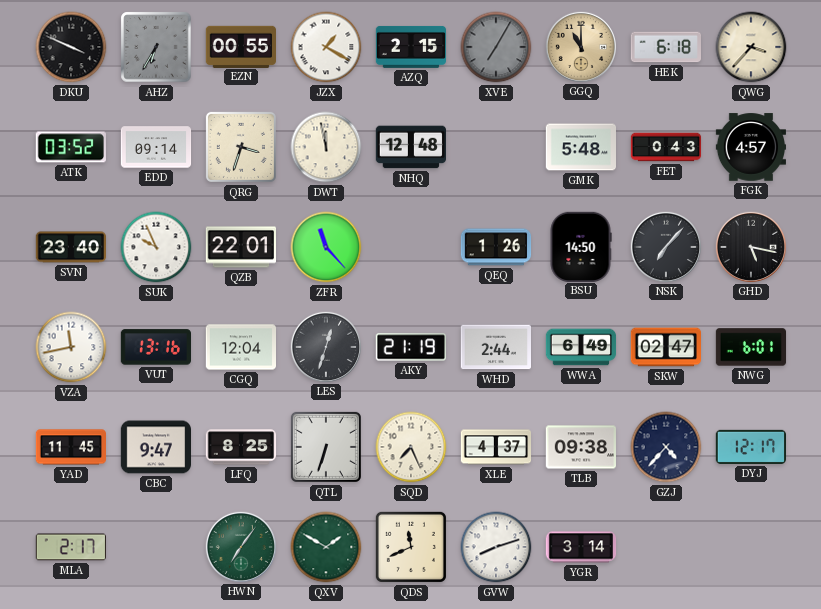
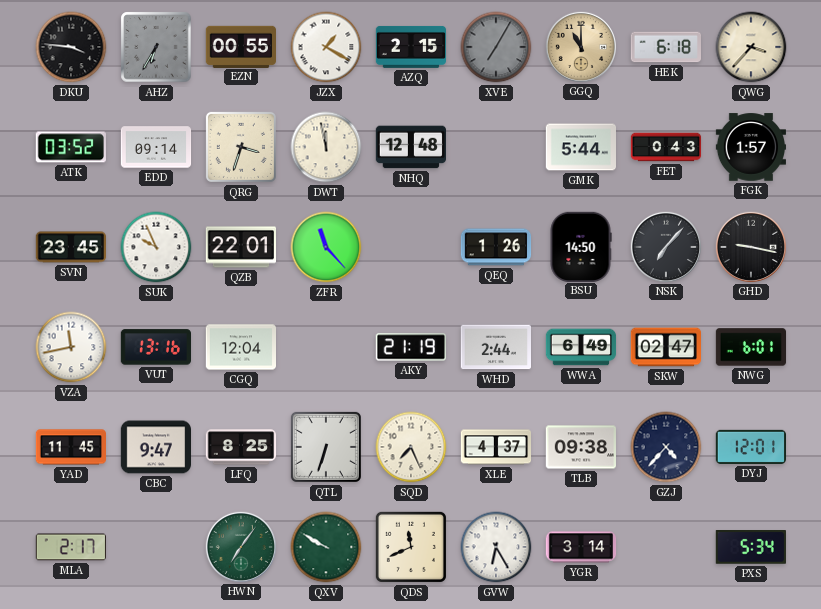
DKU: 3:49 -> 3:46
GMK: 5:48 -> 5:44
FGK: 4:57 -> 1:57
SVN: 23:40 -> 23:45
GHD: 5:17 -> 9:17
LES: 12:33 -> none
DYJ: 12:17 -> 12:01
QXV: 1:50 -> 9:50
GVW: 8:12 -> 6:25
PXS: none -> 5:34
